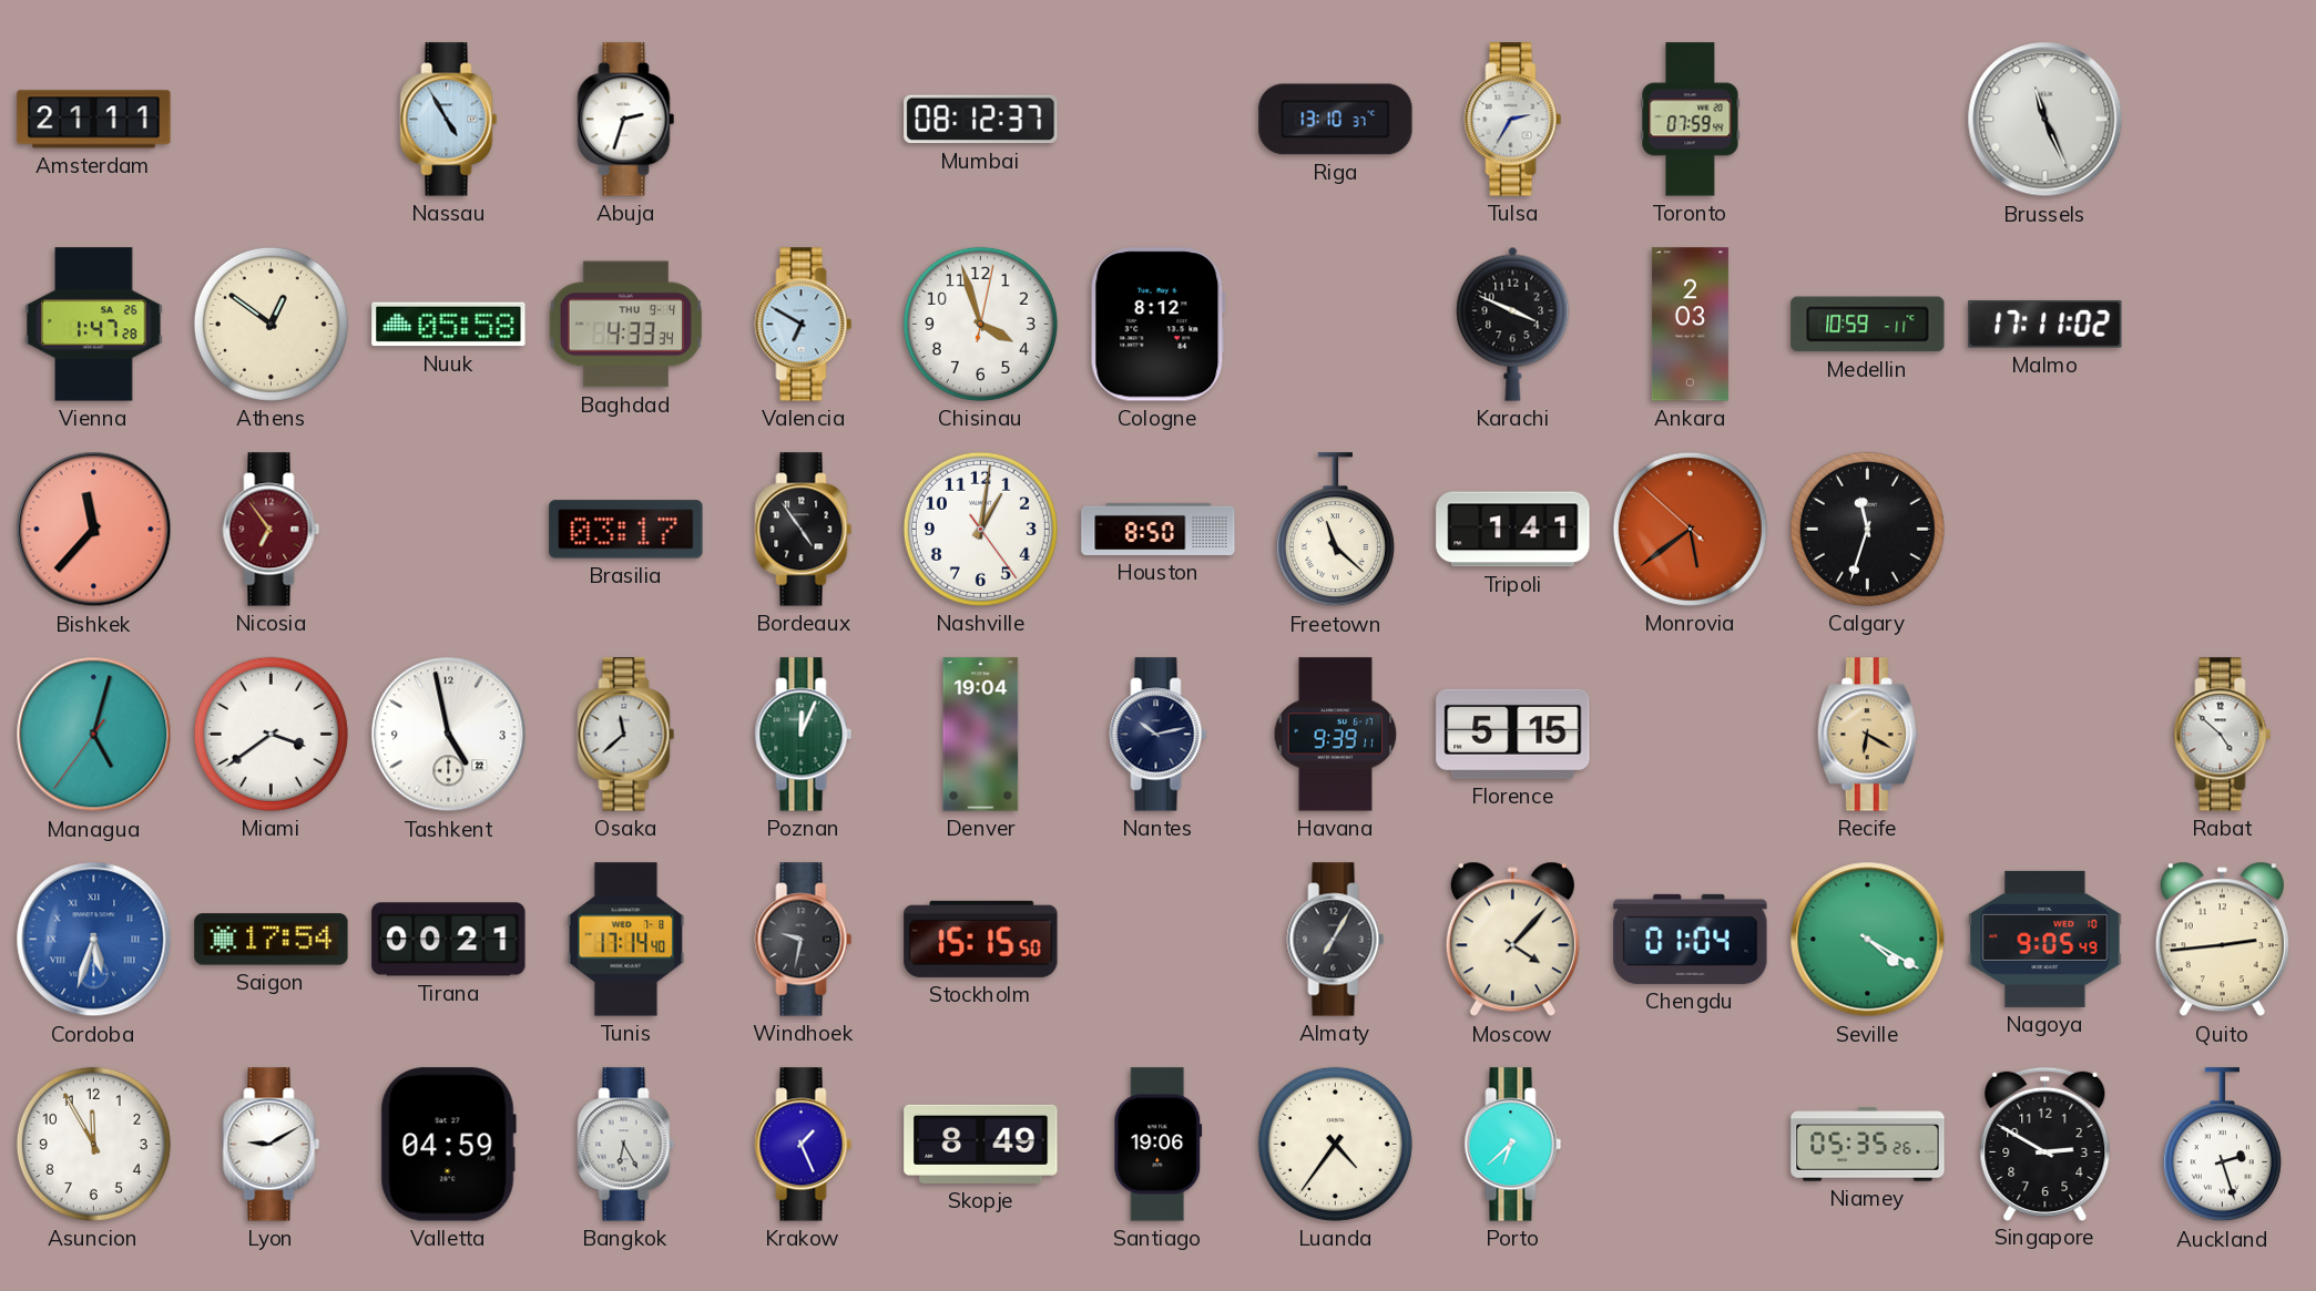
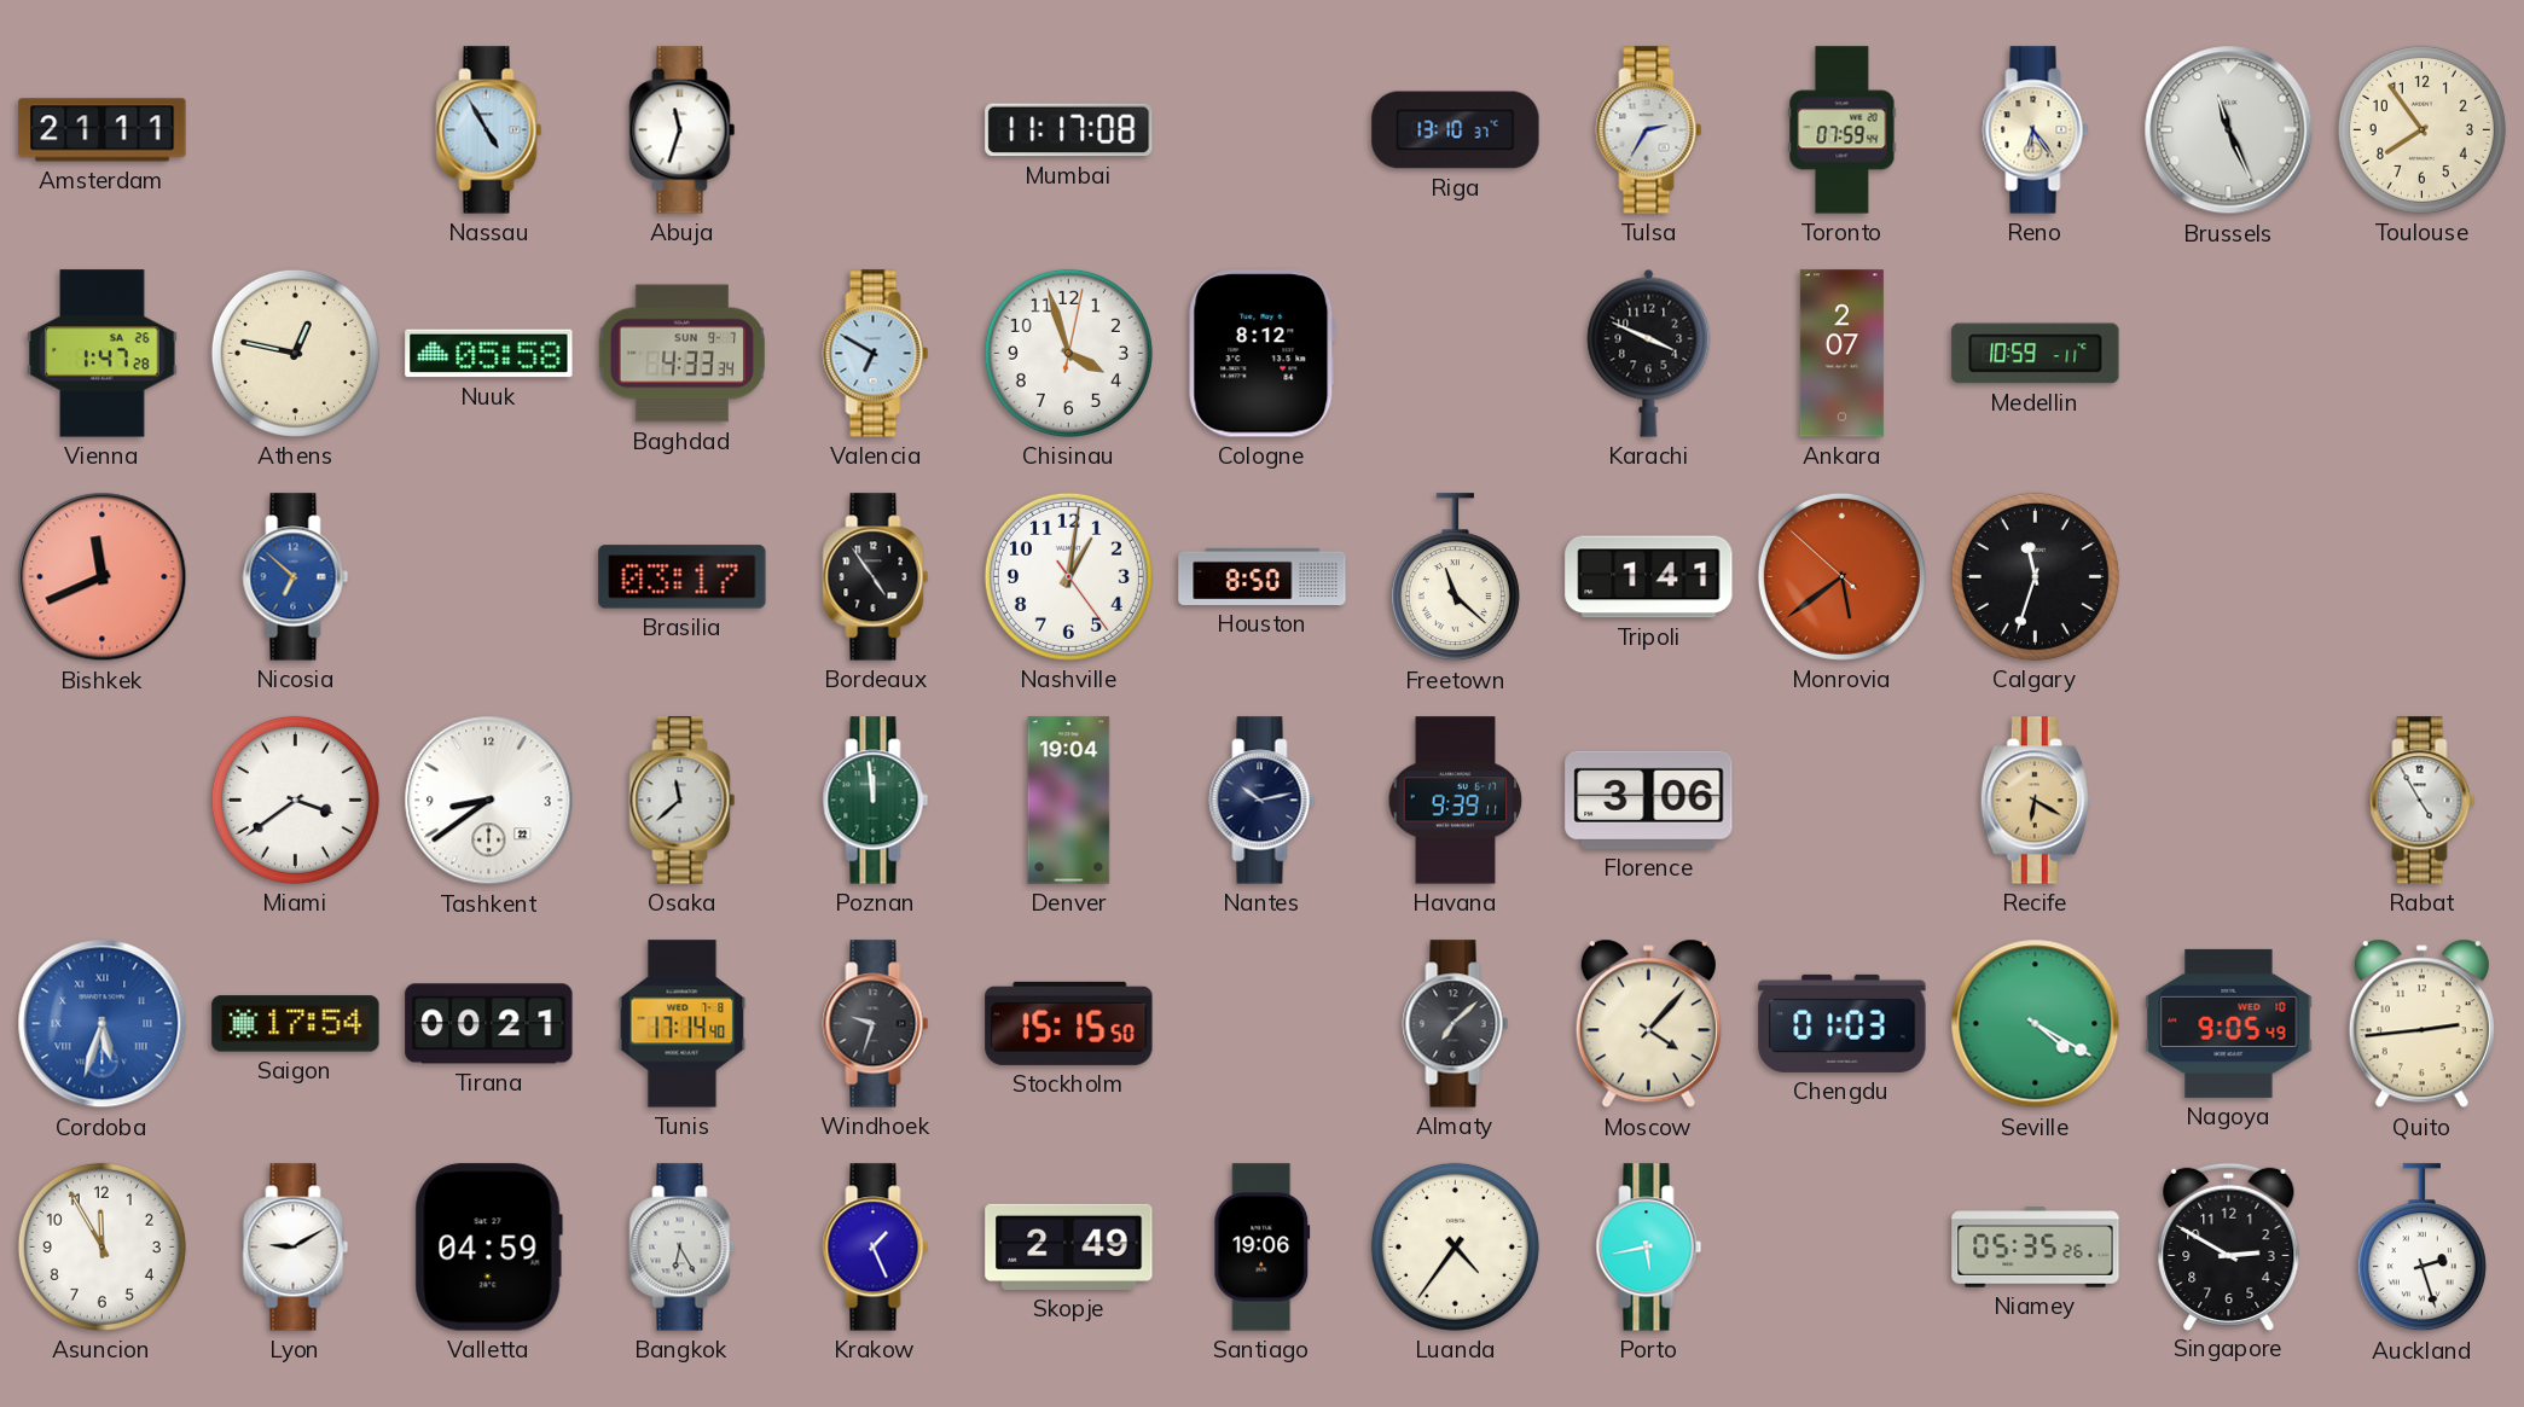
Abuja: 2:33 -> 11:33
Mumbai: 08:12 -> 11:17
Reno: none -> 6:24
Toulouse: none -> 7:54
Athens: 12:51 -> 12:47
Baghdad date: THU 9-4 -> SUN 9-7
Ankara: 2:03 -> 2:07
Malmo: 17:11 -> none
Bishkek: 11:37 -> 11:41
Nicosia: 6:54 -> 6:52
Nicosia dial: burgundy -> blue
Managua: 5:02 -> none
Tashkent: 4:58 -> 8:39
Poznan: 12:04 -> 11:59
Florence: 5:15 -> 3:06
Rabat: 4:52 -> 4:55
Windhoek: 9:32 -> 9:33
Almaty: 7:05 -> 7:08
Chengdu: 01:04 -> 01:03
Skopje: 8:49 -> 2:49
Porto: 6:38 -> 5:43
